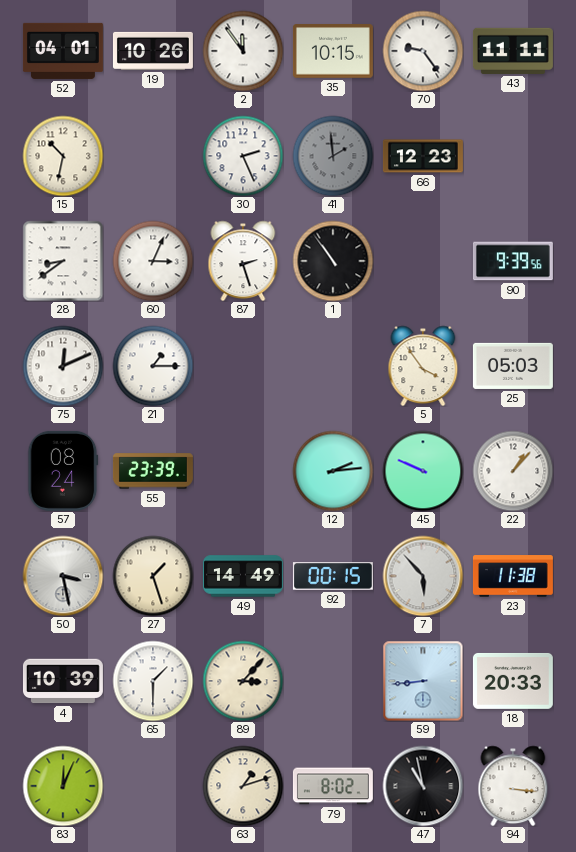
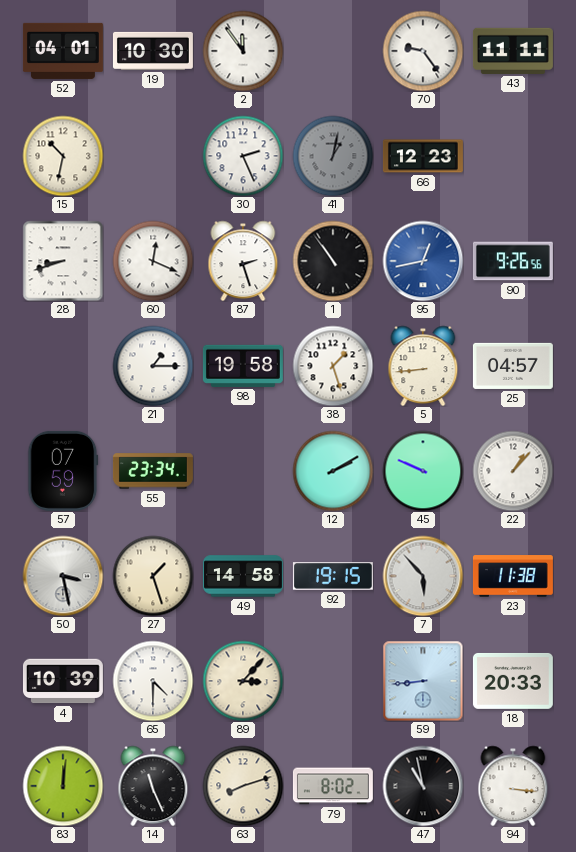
19: 10:26 -> 10:30
35: 10:15 -> none
41: 1:59 -> 1:02
28: 8:39 -> 8:42
60: 3:04 -> 12:19
95: none -> 12:43
90: 9:39 -> 9:26
75: 12:11 -> none
98: none -> 19:58
38: none -> 1:27
5: 3:54 -> 8:44
25: 05:03 -> 04:57
57: 08:24 -> 07:59
55: 23:39 -> 23:34
12: 2:14 -> 2:10
49: 14:49 -> 14:58
92: 00:15 -> 19:15
65: 1:30 -> 4:30
83: 12:04 -> 12:01
14: none -> 11:26
63: 1:12 -> 8:12
